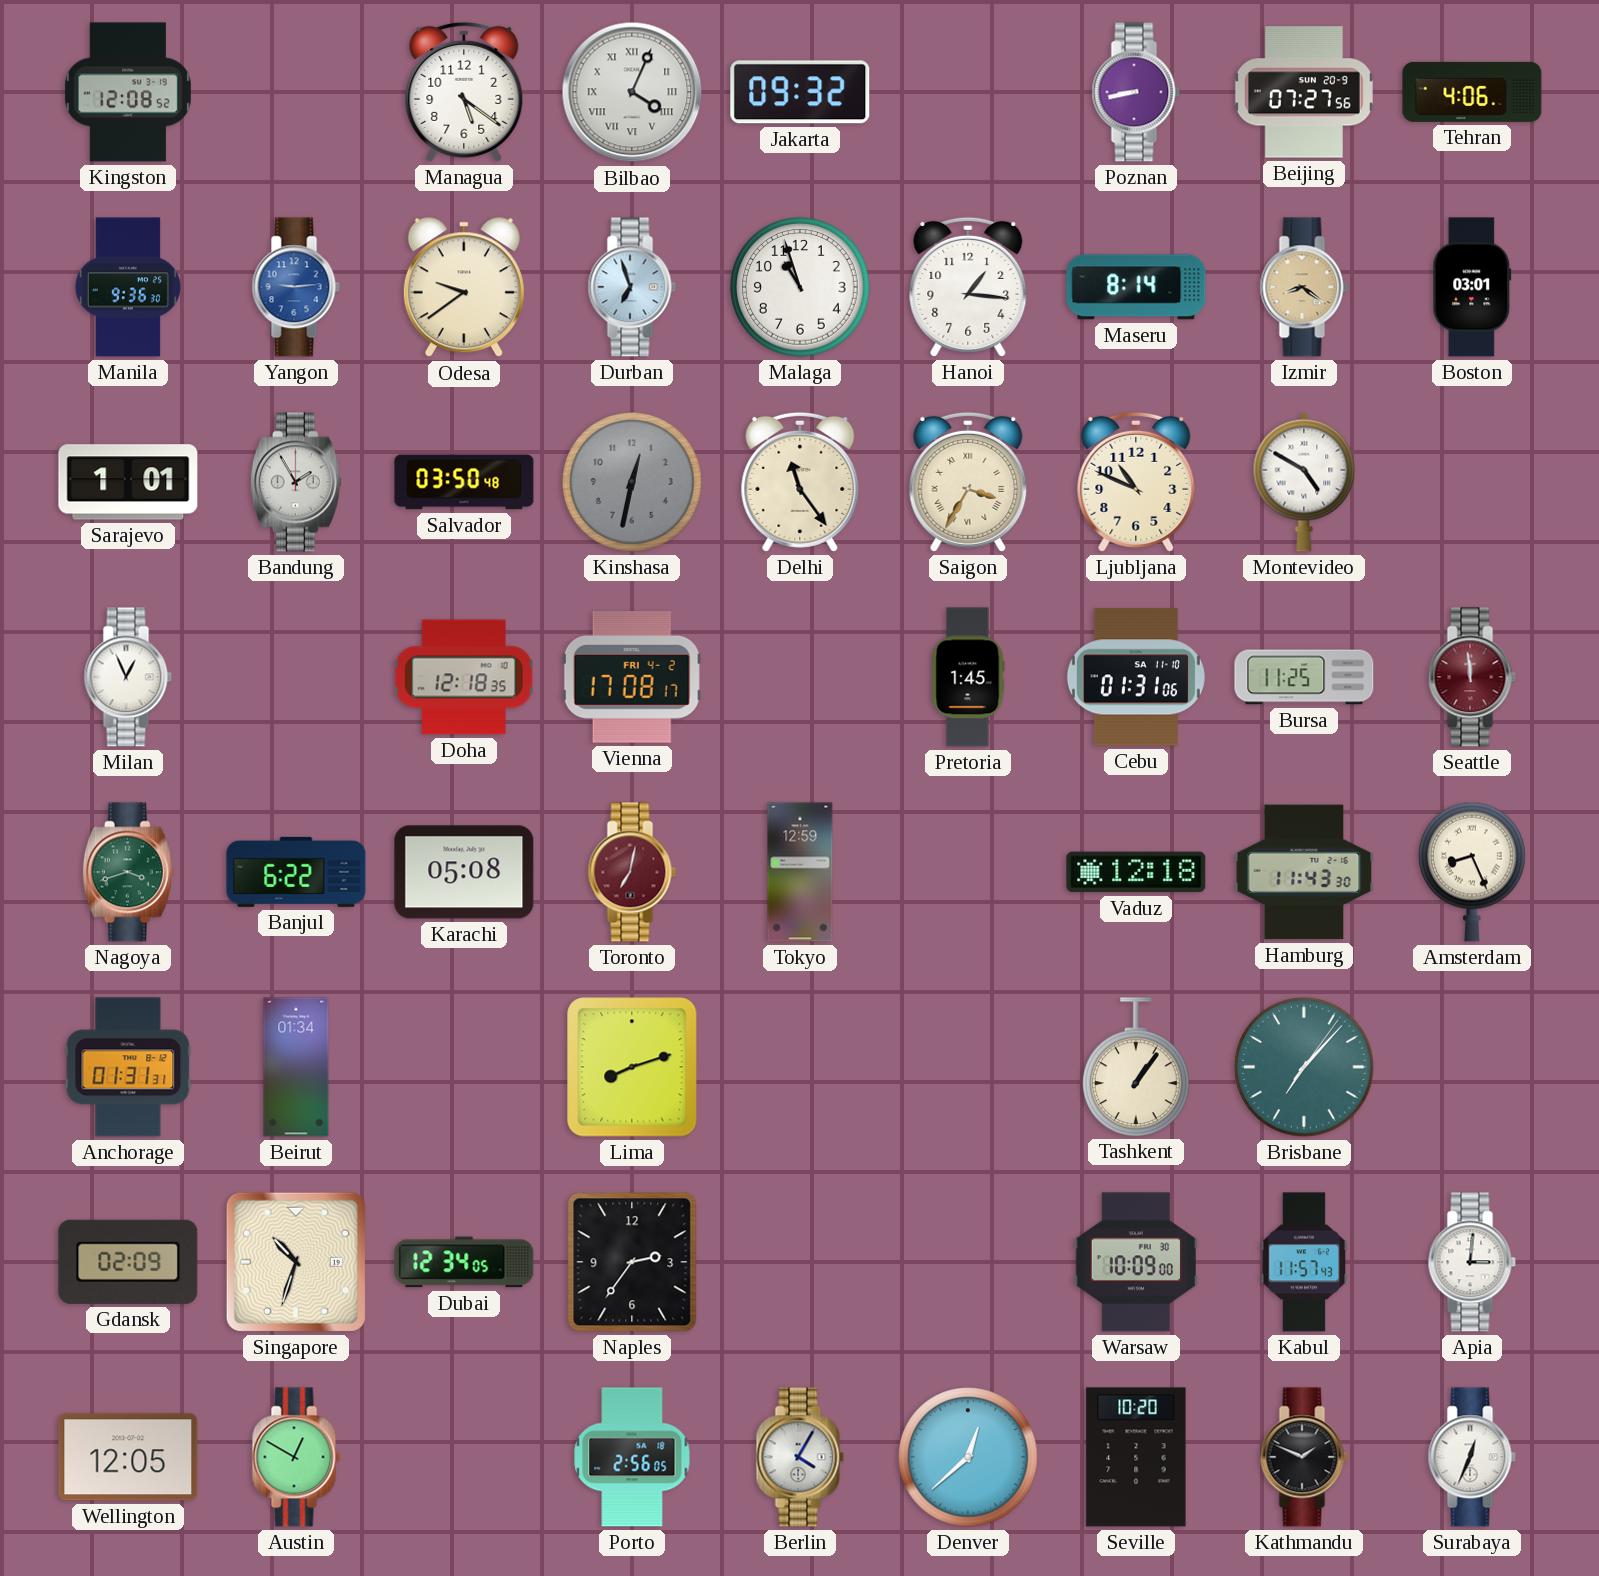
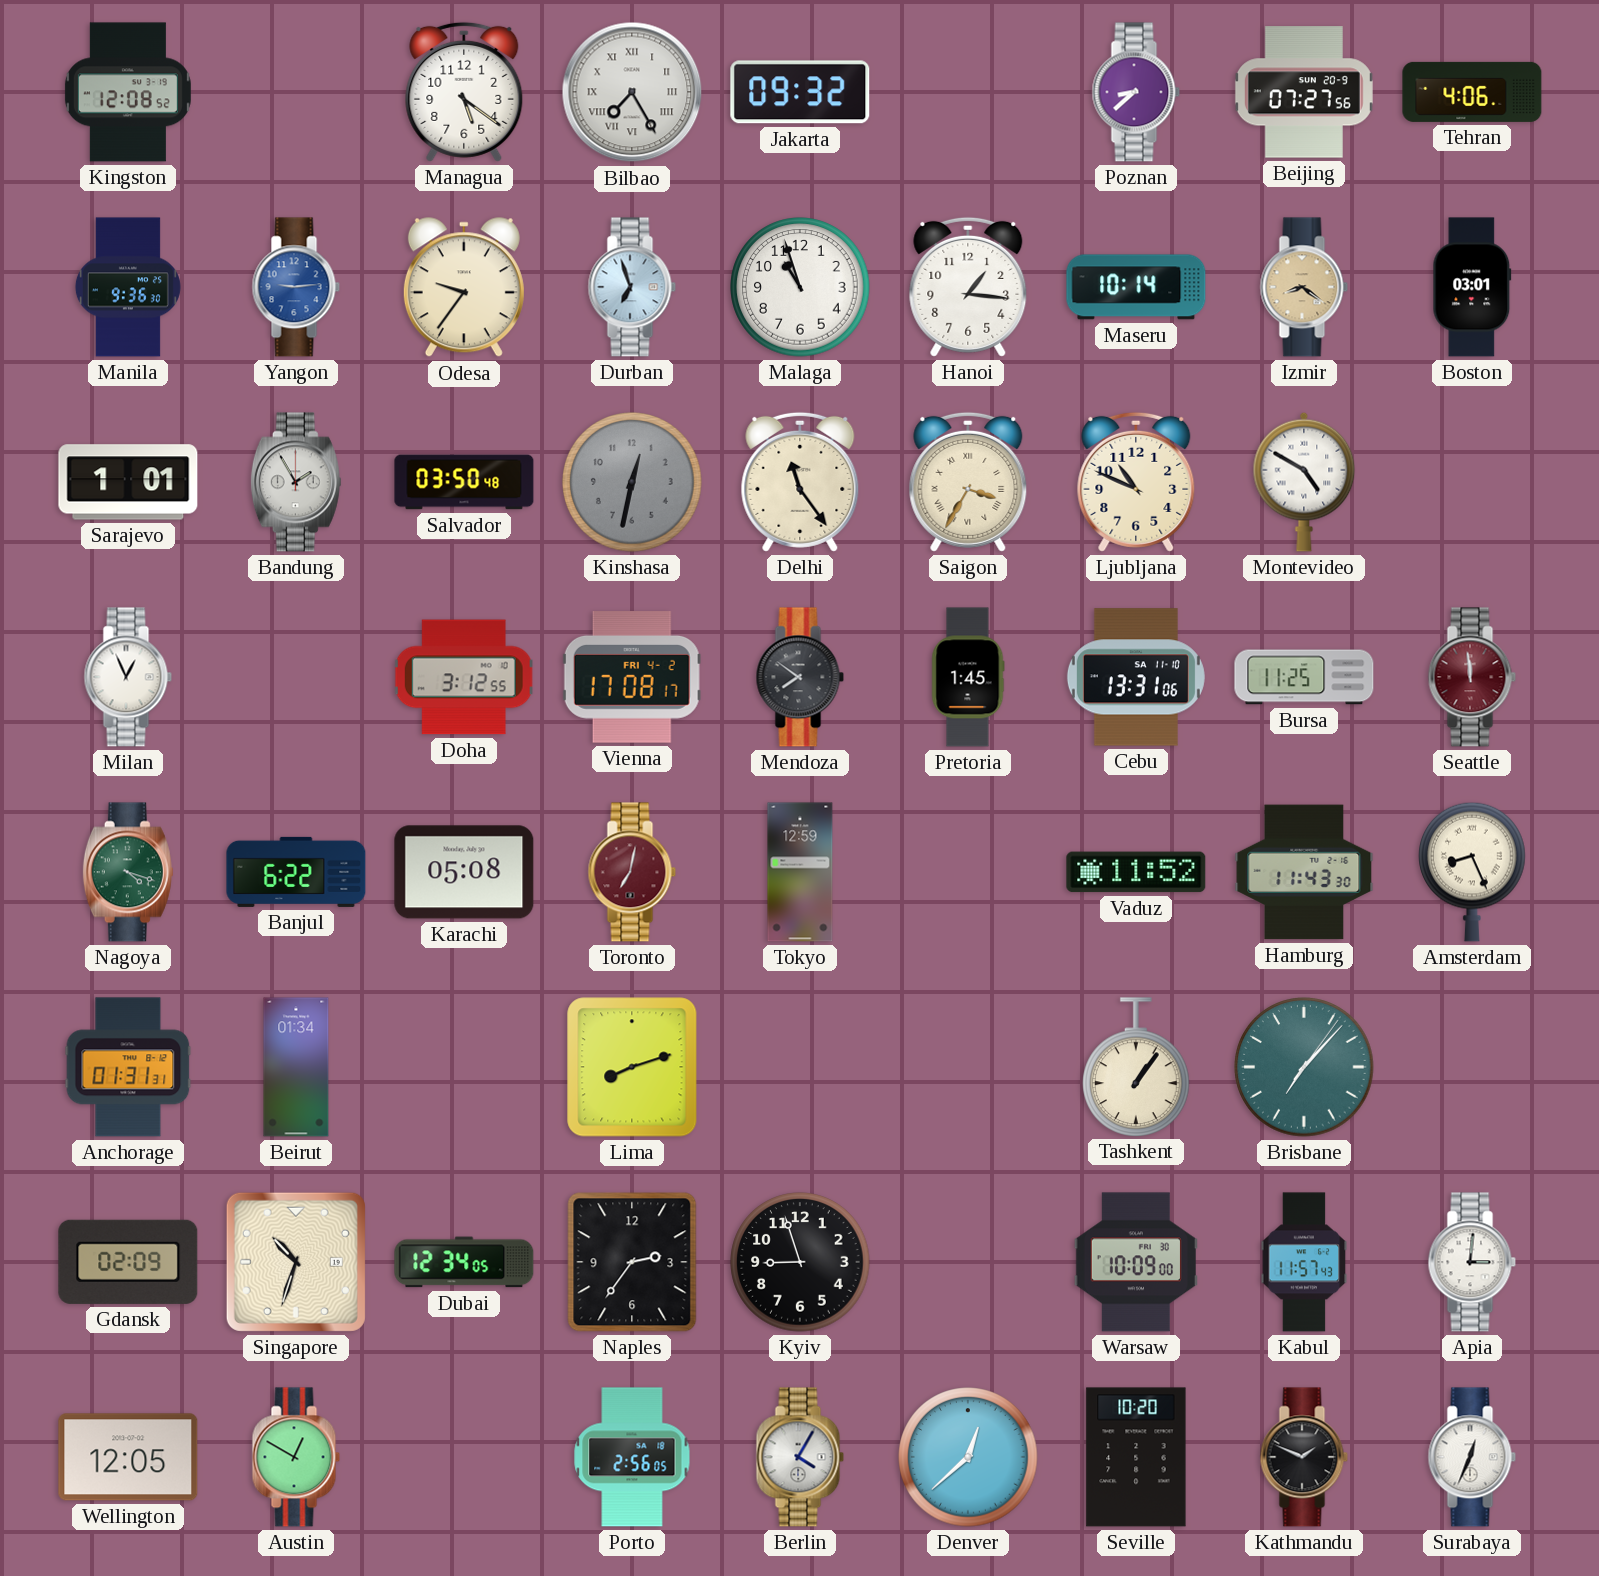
Bilbao: 4:04 -> 7:25
Poznan: 8:43 -> 8:38
Odesa: 9:39 -> 9:36
Maseru: 8:14 -> 10:14
Doha: 12:18 -> 3:12
Mendoza: none -> 7:51
Cebu: 01:31 -> 13:31
Nagoya: 3:42 -> 4:18
Vaduz: 12:18 -> 11:52
Kyiv: none -> 8:57
